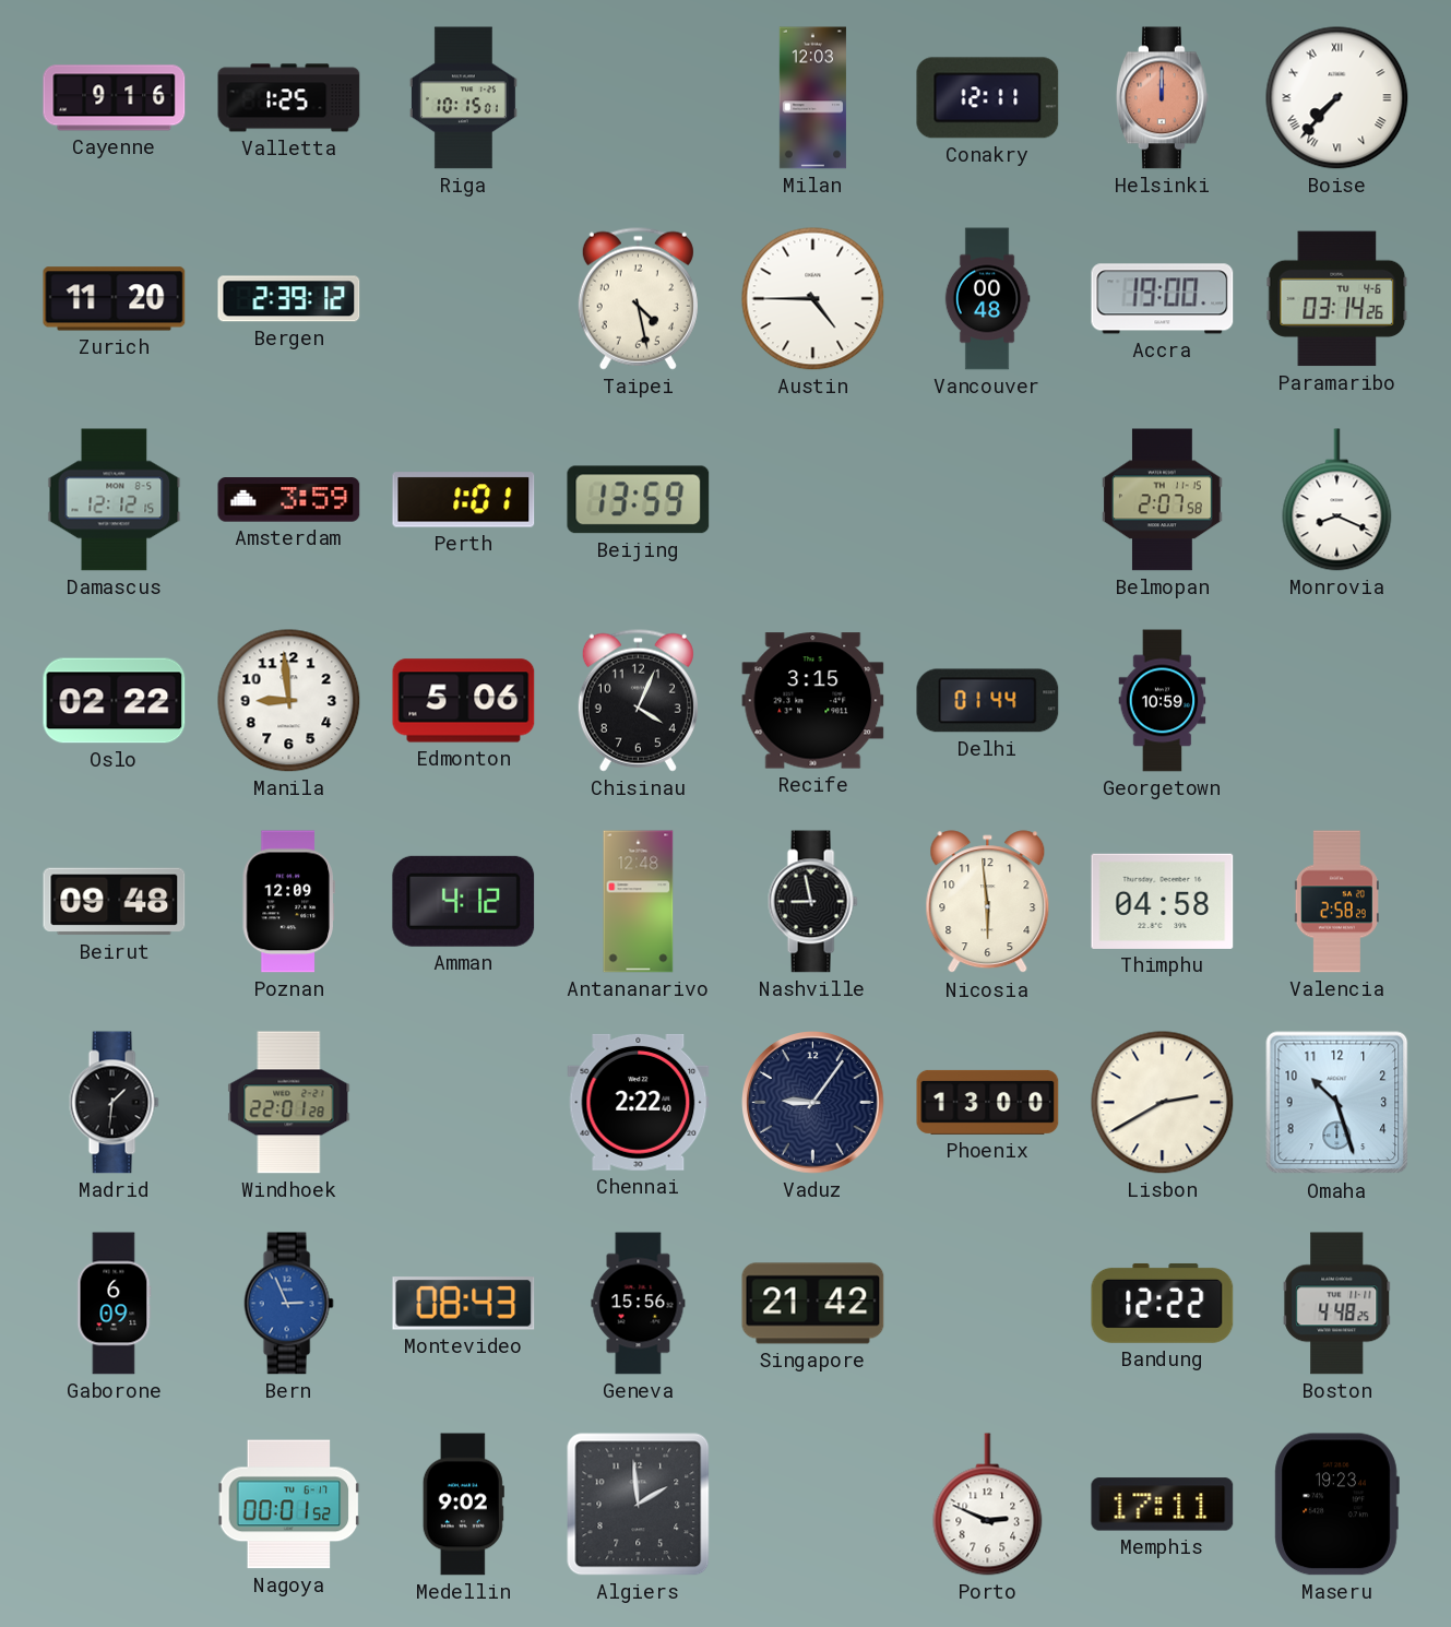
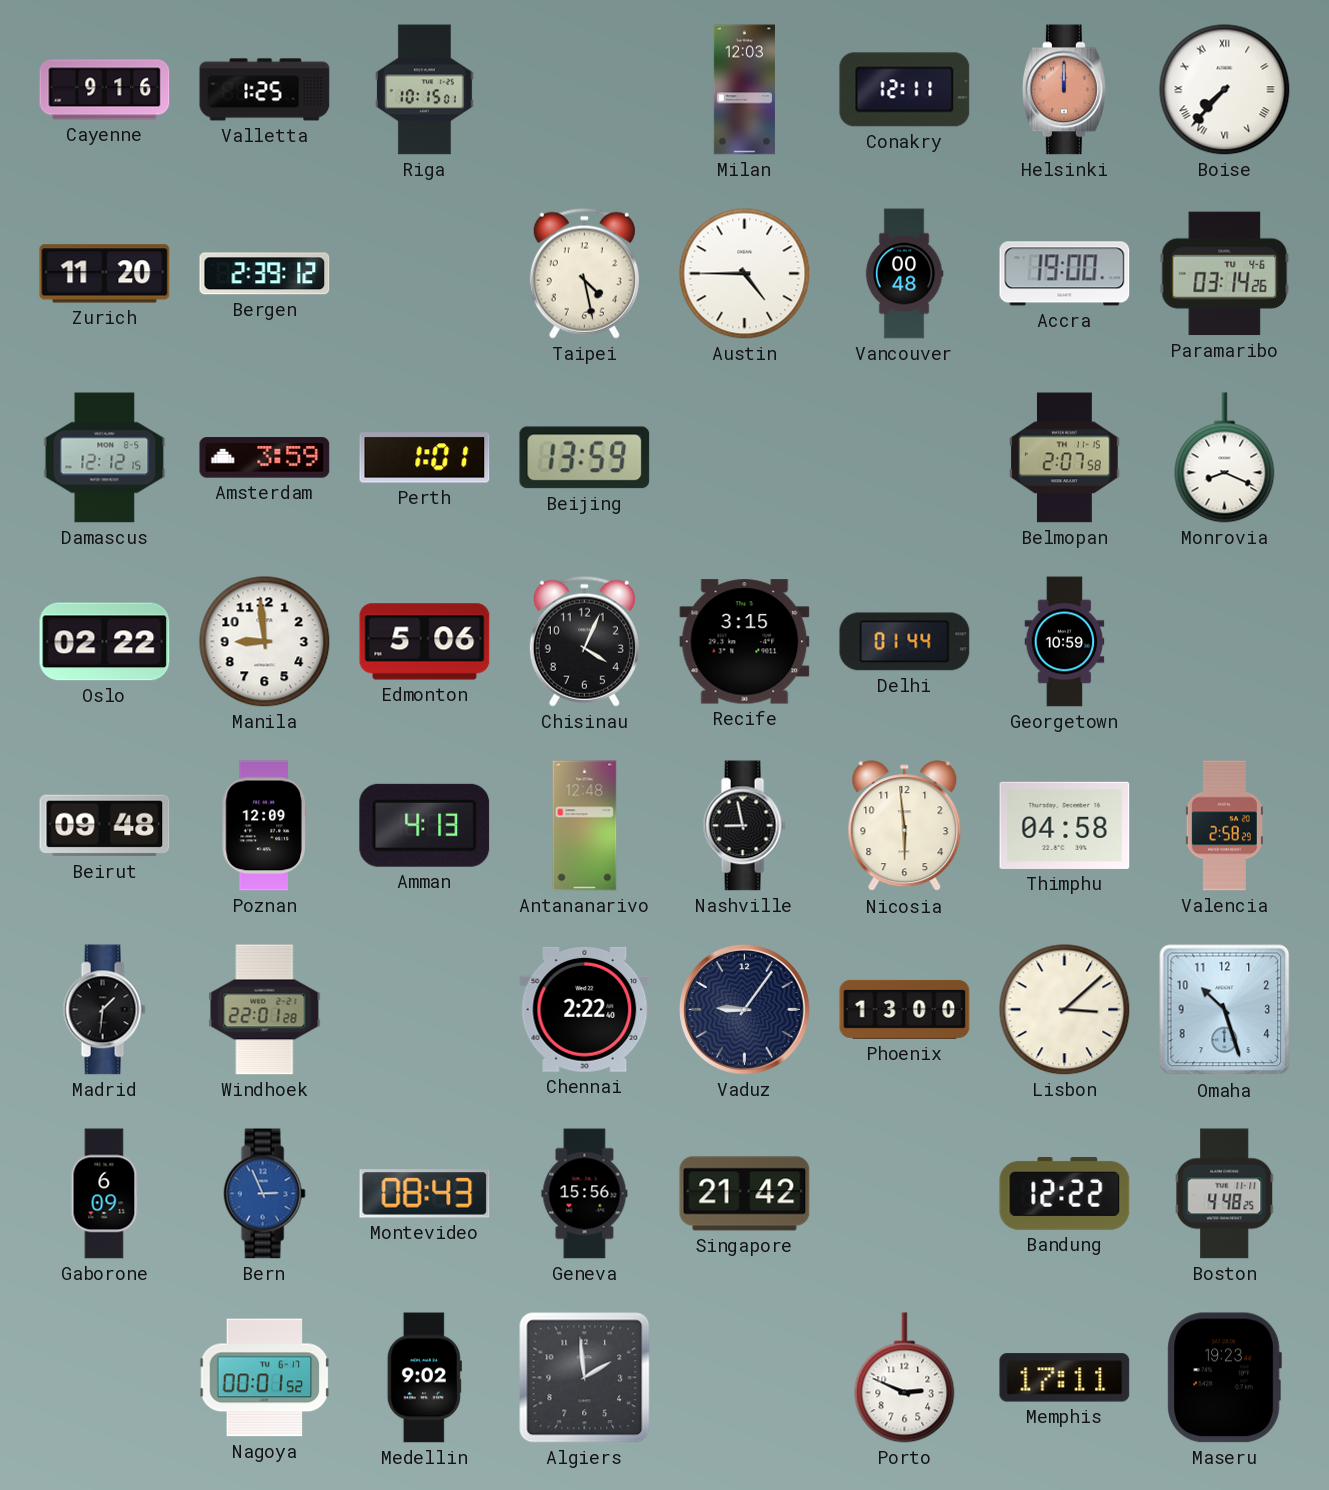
Amman: 4:12 -> 4:13
Lisbon: 2:40 -> 3:08
